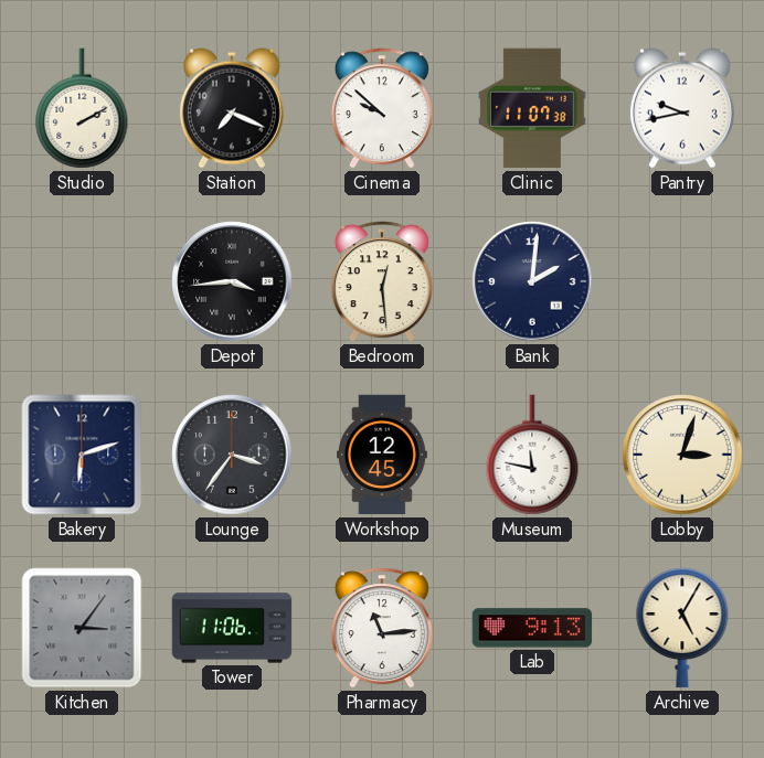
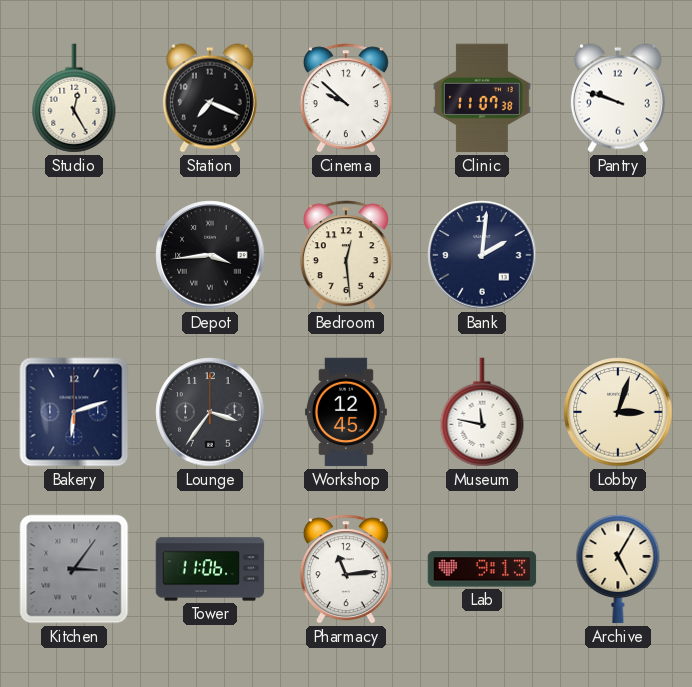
Studio: 2:10 -> 12:25
Pantry: 9:43 -> 9:48
